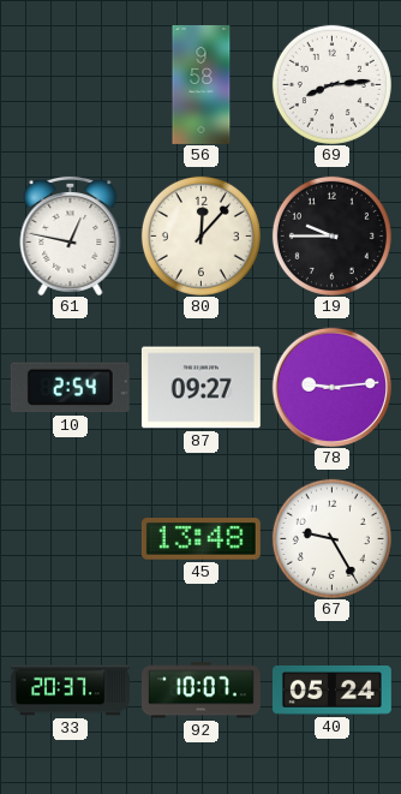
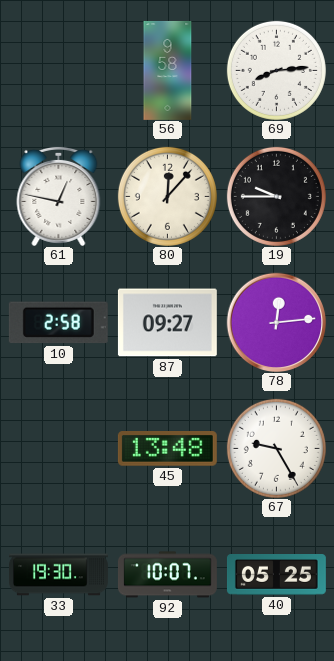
10: 2:54 -> 2:58
78: 9:14 -> 12:14
33: 20:37 -> 19:30
40: 05:24 -> 05:25
